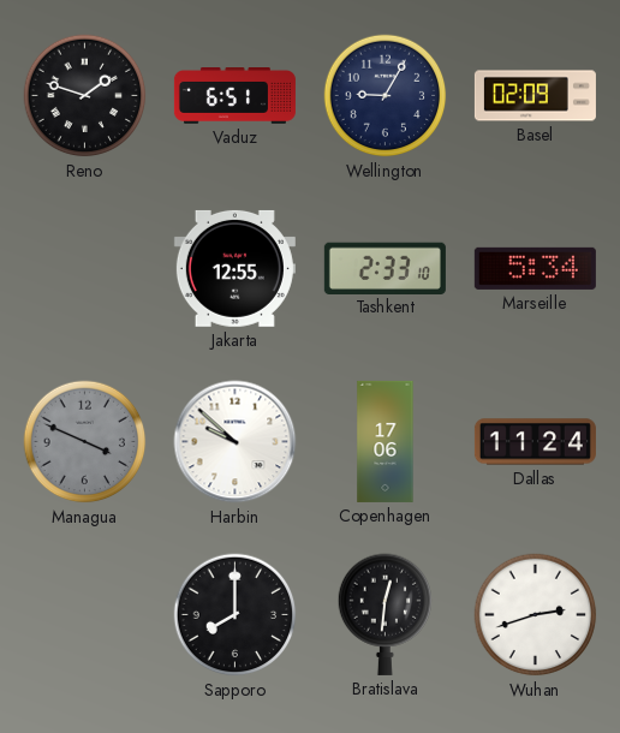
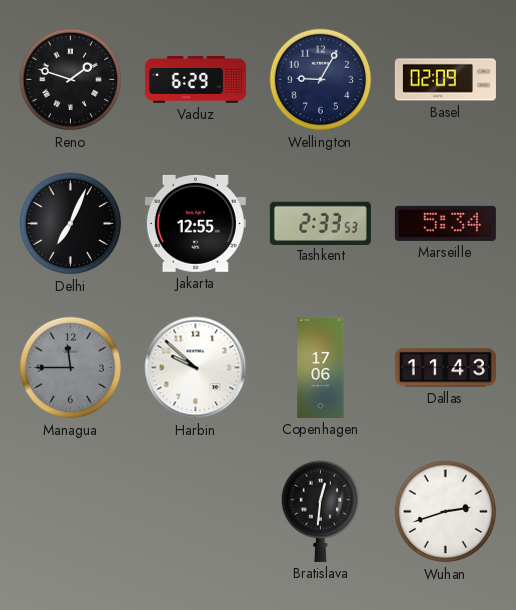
Vaduz: 6:51 -> 6:29
Delhi: none -> 7:04
Tashkent: 2:33:10 -> 2:33:53
Managua: 3:49 -> 11:45
Dallas: 11:24 -> 11:43
Sapporo: 8:00 -> none
